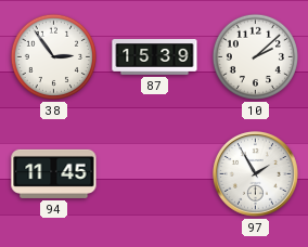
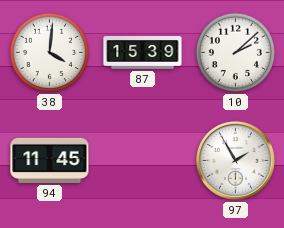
38: 2:54 -> 4:01
